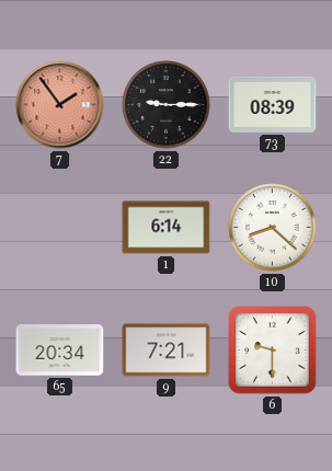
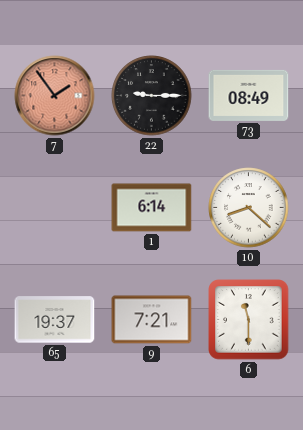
73: 08:39 -> 08:49
65: 20:34 -> 19:37
6: 9:30 -> 11:30
